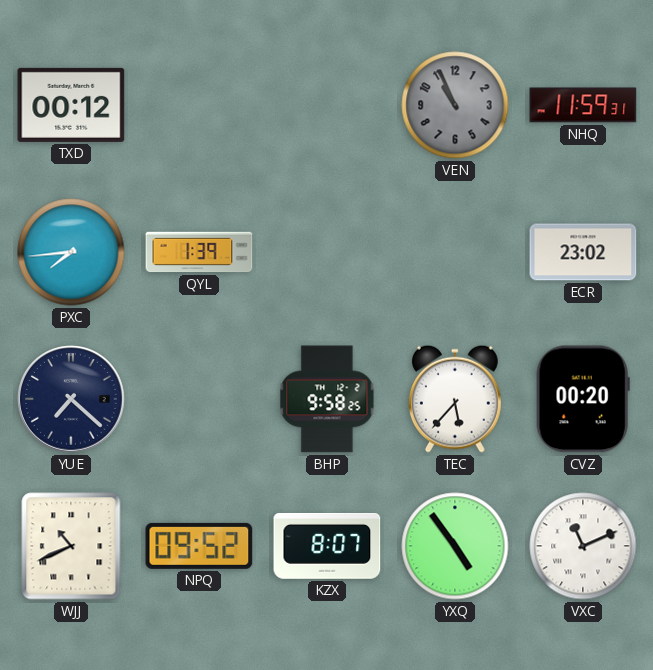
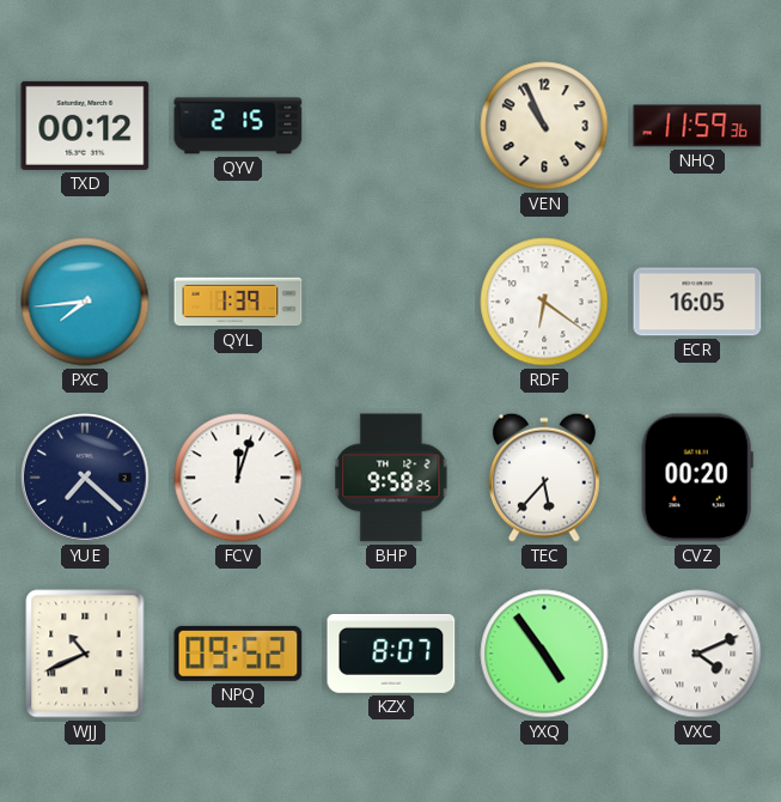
QYV: none -> 2:15
VEN dial: grey -> cream
NHQ: 11:59:31 -> 11:59:36
RDF: none -> 6:21
ECR: 23:02 -> 16:05
FCV: none -> 12:03
VXC: 11:11 -> 4:11
